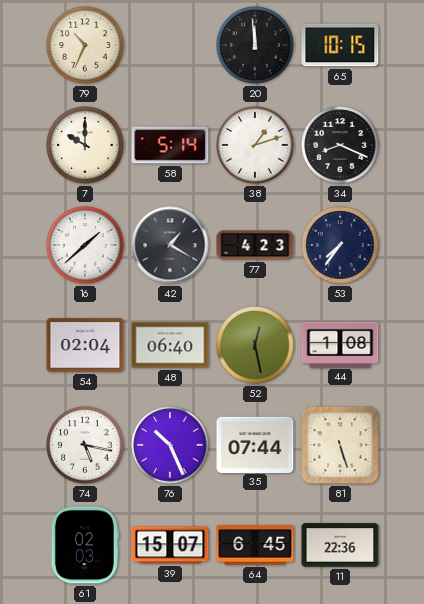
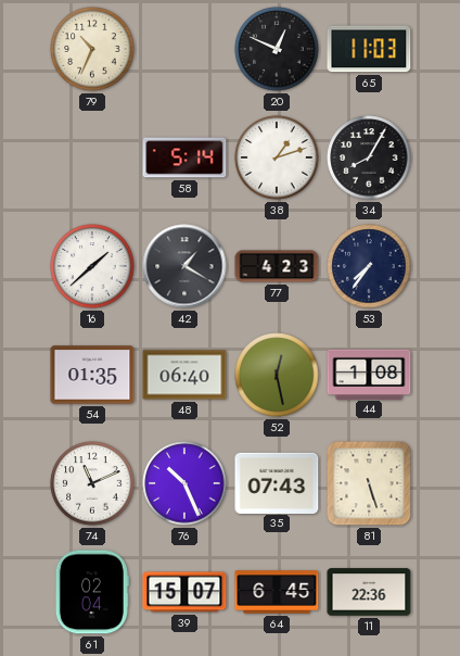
20: 11:59 -> 12:49
65: 10:15 -> 11:03
7: 10:00 -> none
34: 8:19 -> 8:05
54: 02:04 -> 01:35
74: 5:17 -> 11:11
35: 07:44 -> 07:43
61: 02:03 -> 02:04
